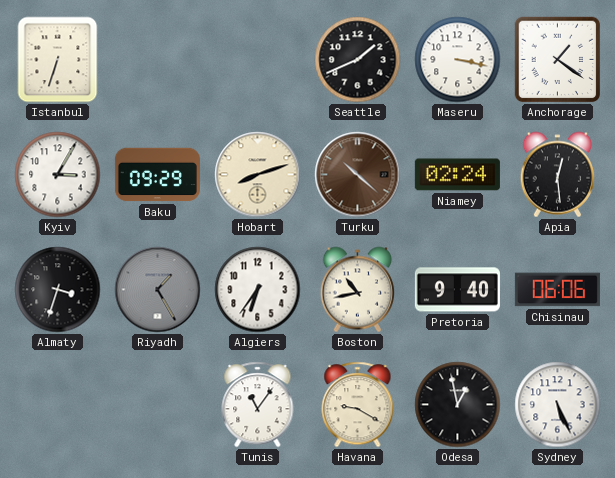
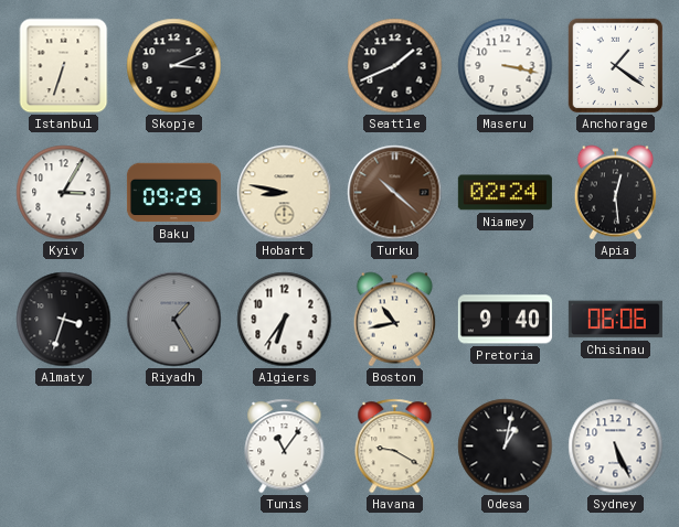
Skopje: none -> 3:11
Hobart: 8:12 -> 8:47
Odesa: 12:58 -> 1:02
